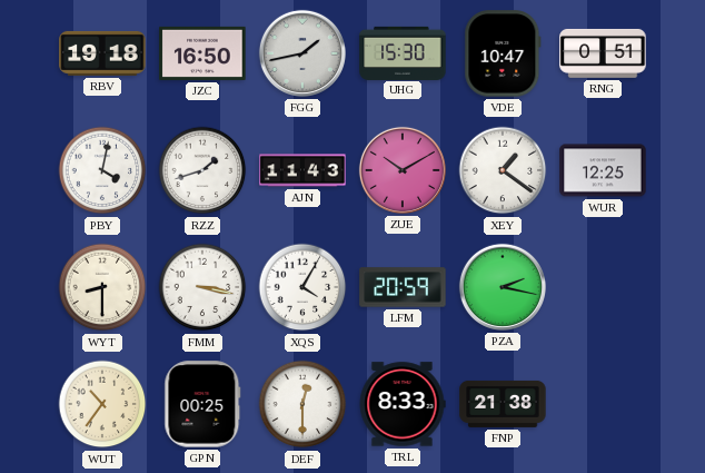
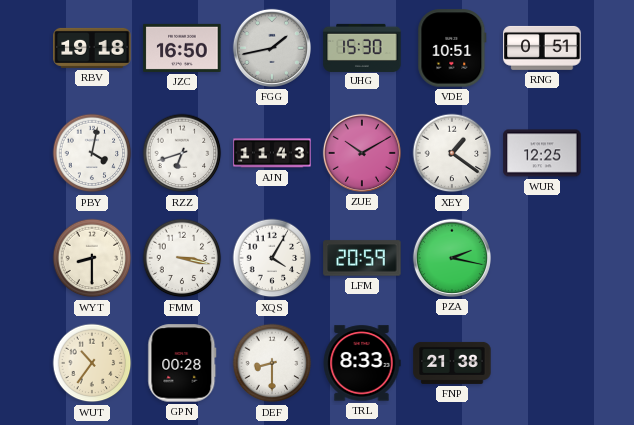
VDE: 10:47 -> 10:51
RZZ: 1:42 -> 6:42
GPN: 00:25 -> 00:28
DEF: 12:30 -> 8:30
